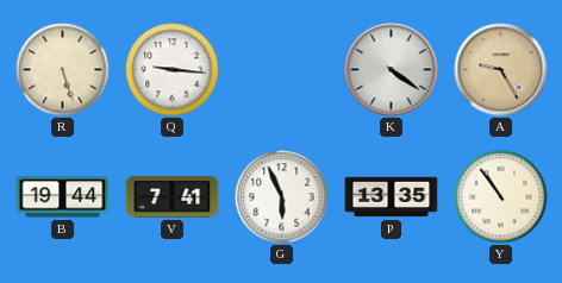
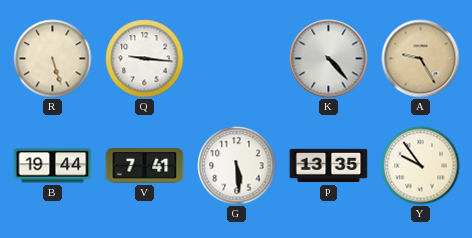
K: 4:21 -> 4:23
G: 5:56 -> 5:29
Y: 10:54 -> 9:54
